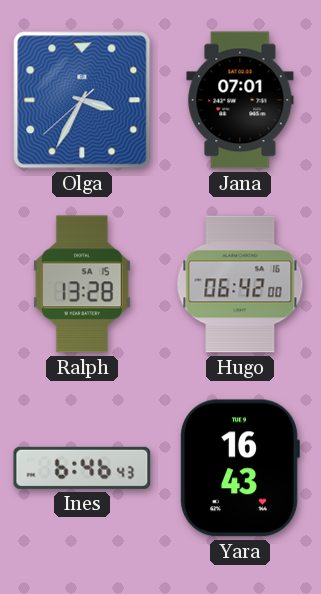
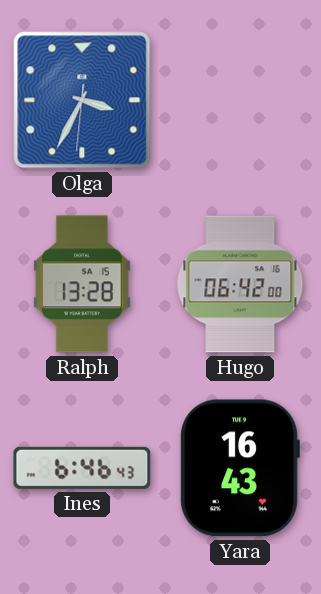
Olga: 3:34:38 -> 3:34:31
Jana: 07:01 -> none
